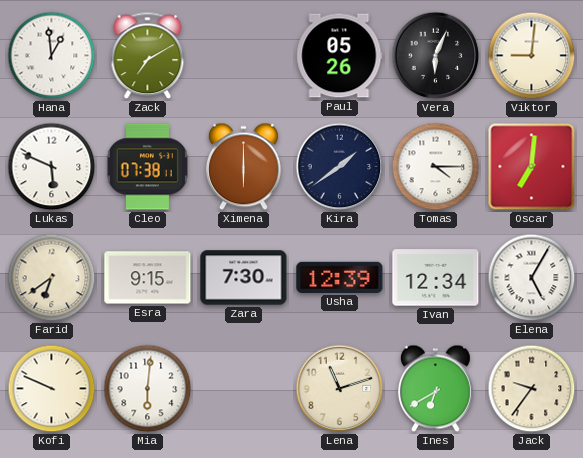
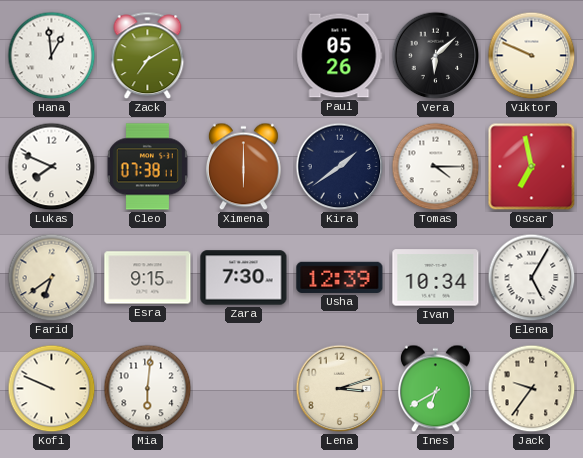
Vera: 6:04 -> 6:08
Viktor: 9:01 -> 9:49
Lukas: 5:49 -> 7:49
Oscar: 7:01 -> 6:58
Ivan: 12:34 -> 10:34
Lena: 11:12 -> 3:12
